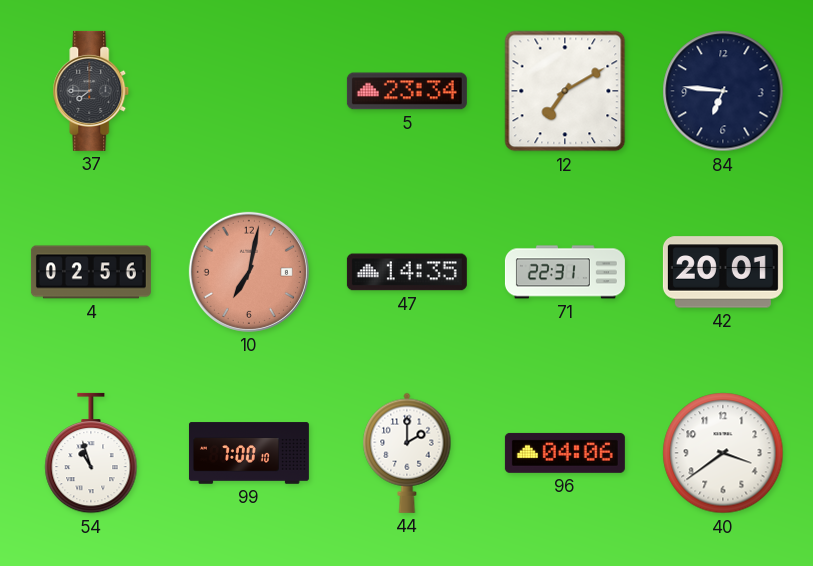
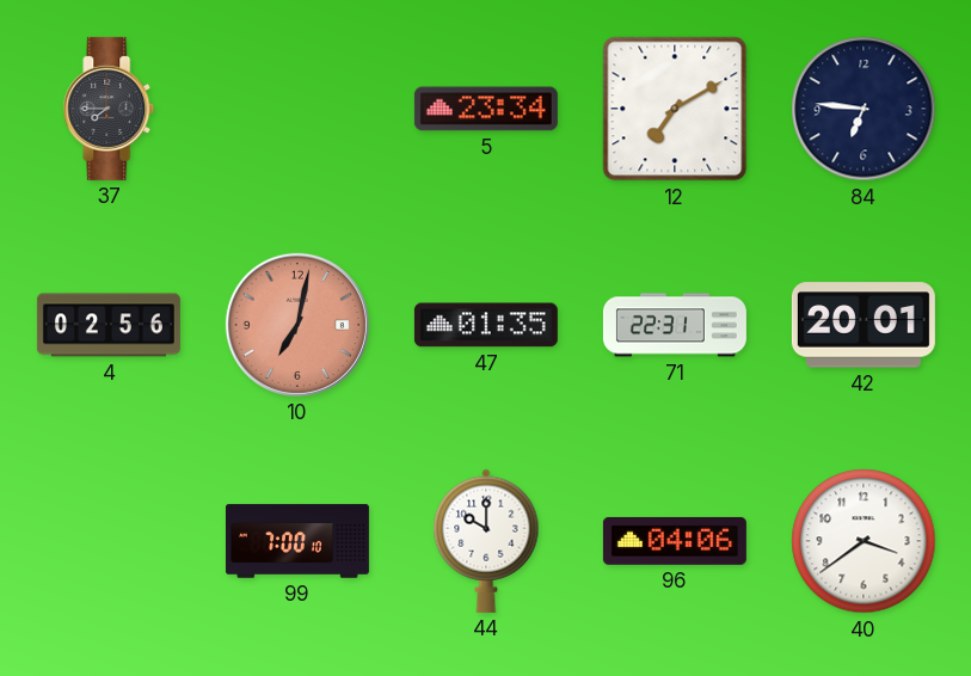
47: 14:35 -> 01:35
54: 10:57 -> none
44: 2:00 -> 10:00
